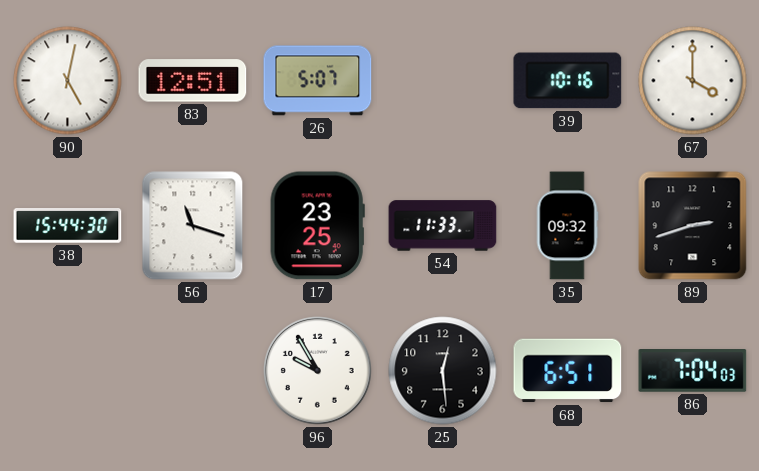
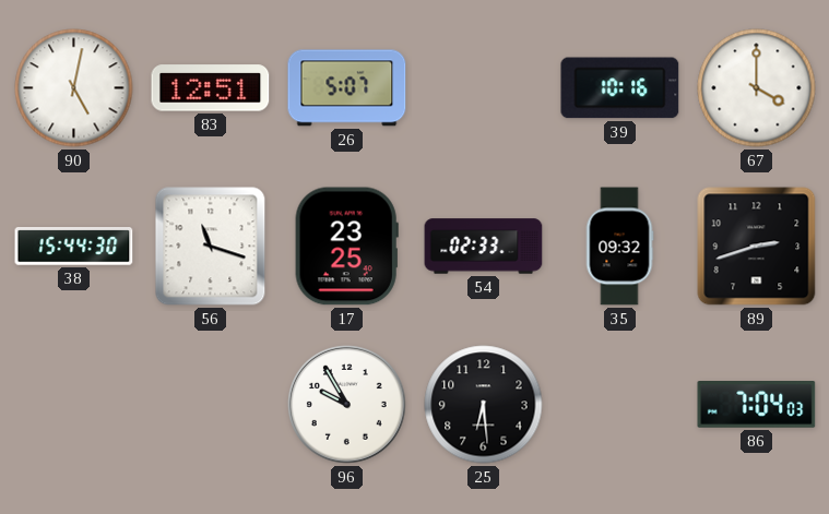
54: 11:33 -> 02:33
25: 12:29 -> 6:29
68: 6:51 -> none
